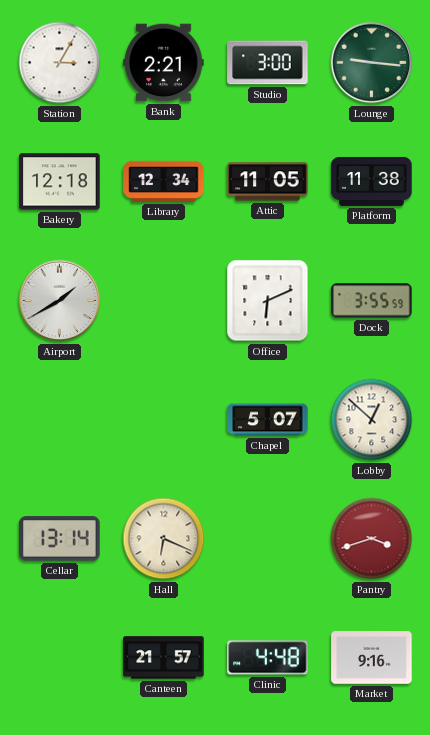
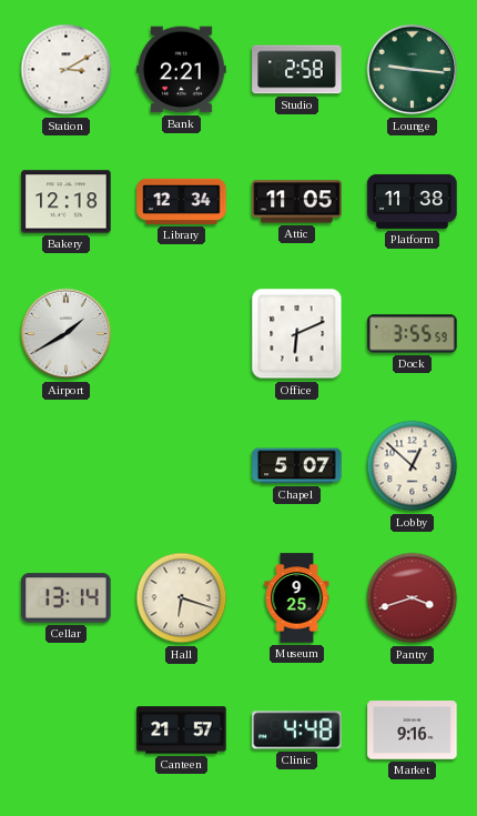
Station: 3:05 -> 3:10
Studio: 3:00 -> 2:58
Hall: 6:19 -> 6:18
Museum: none -> 9:25
